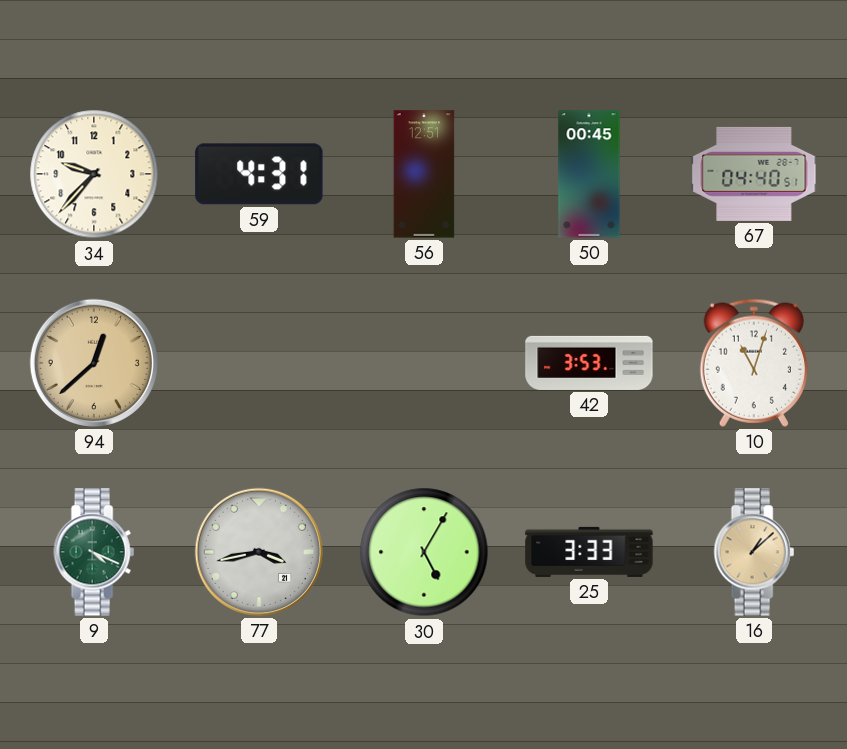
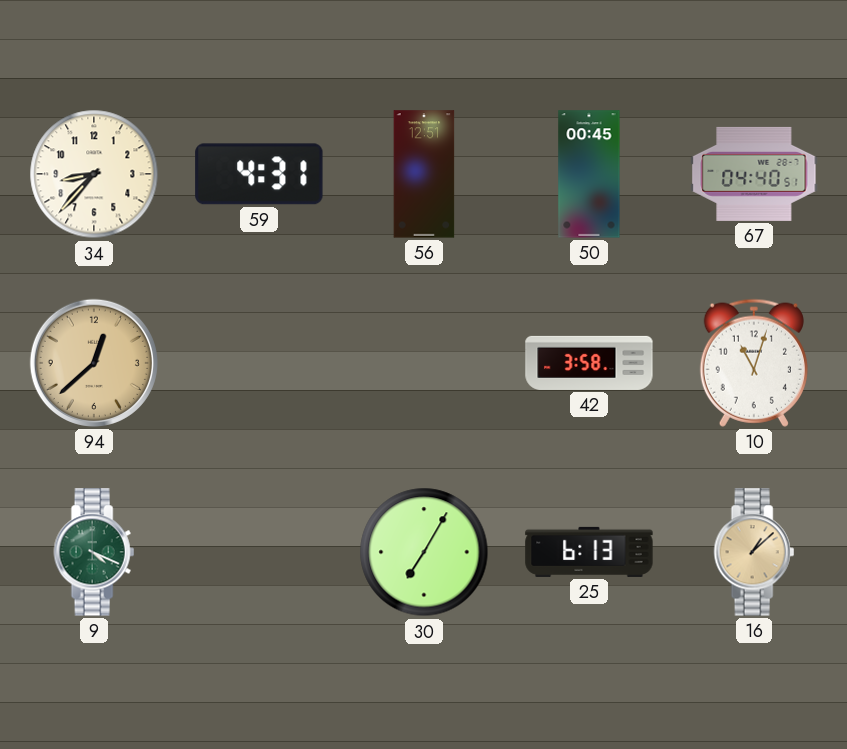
34: 9:37 -> 8:37
42: 3:53 -> 3:58
77: 3:43 -> none
30: 5:05 -> 7:05
25: 3:33 -> 6:13
